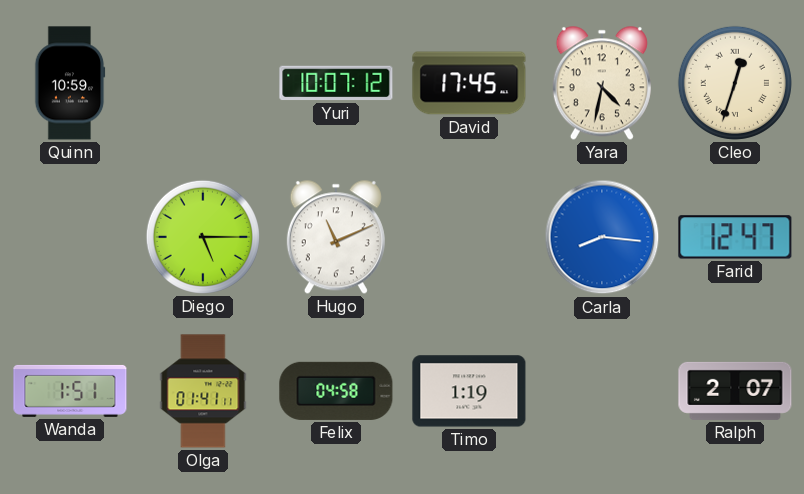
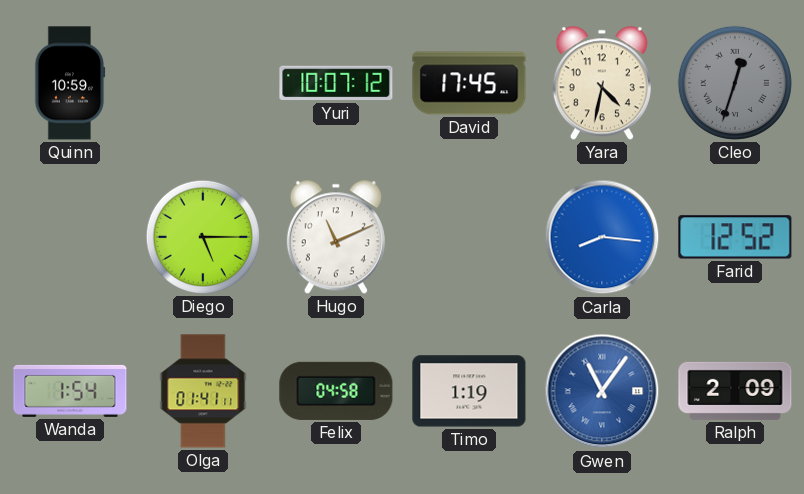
Cleo dial: cream -> grey
Farid: 12:47 -> 12:52
Wanda: 1:51 -> 1:54
Gwen: none -> 11:06
Ralph: 2:07 -> 2:09
